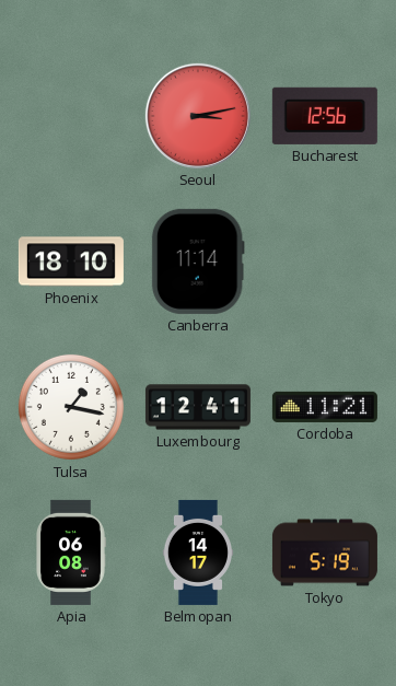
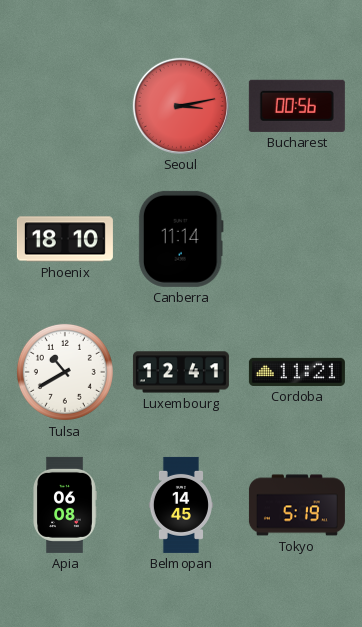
Bucharest: 12:56 -> 00:56
Tulsa: 1:17 -> 10:40
Belmopan: 14:17 -> 14:45
